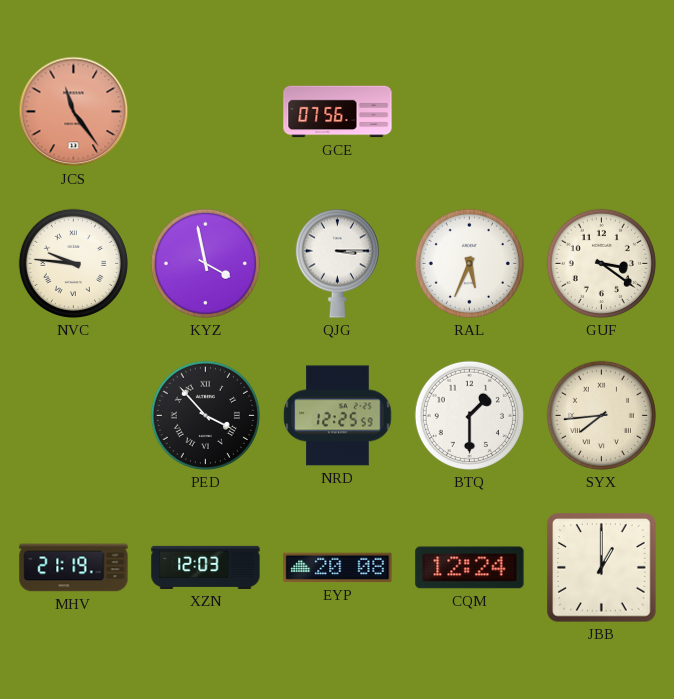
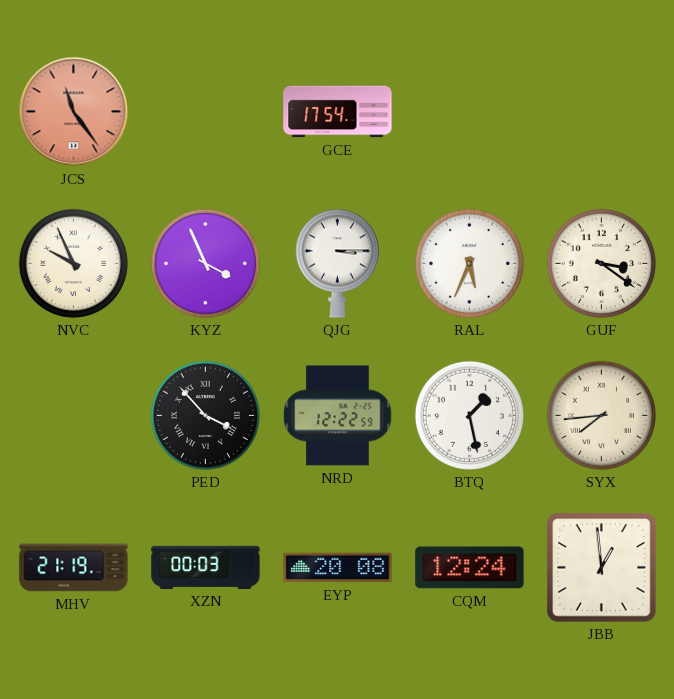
GCE: 07:56 -> 17:54
NVC: 9:46 -> 9:56
KYZ: 3:58 -> 3:56
NRD: 12:25 -> 12:22
BTQ: 1:30 -> 1:28
XZN: 12:03 -> 00:03
JBB: 1:00 -> 12:59
